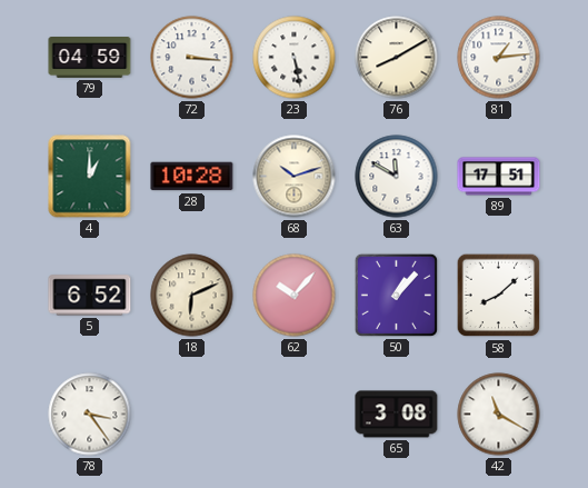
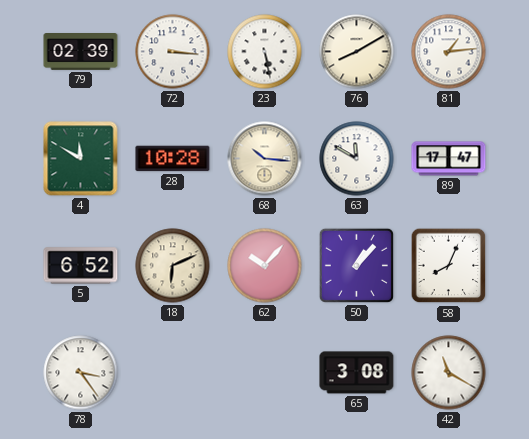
79: 04:59 -> 02:39
4: 1:00 -> 11:50
68: 10:12 -> 10:16
89: 17:51 -> 17:47
58: 8:08 -> 8:04
